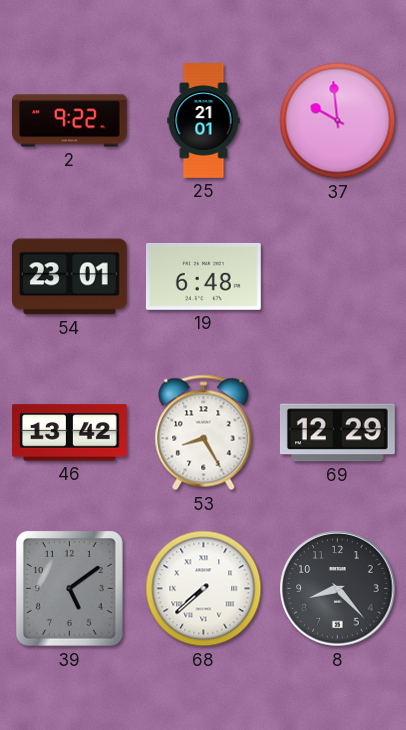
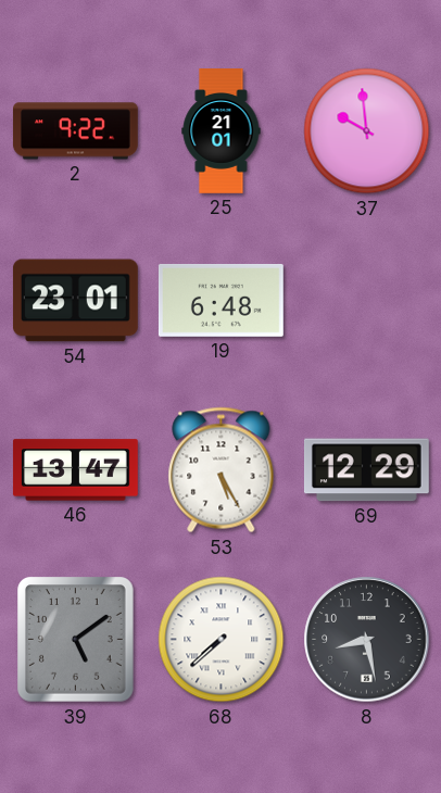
46: 13:42 -> 13:47
53: 8:25 -> 5:25
8: 8:23 -> 8:28
